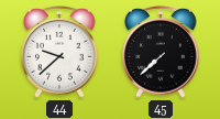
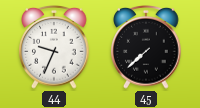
44: 9:38 -> 9:34
